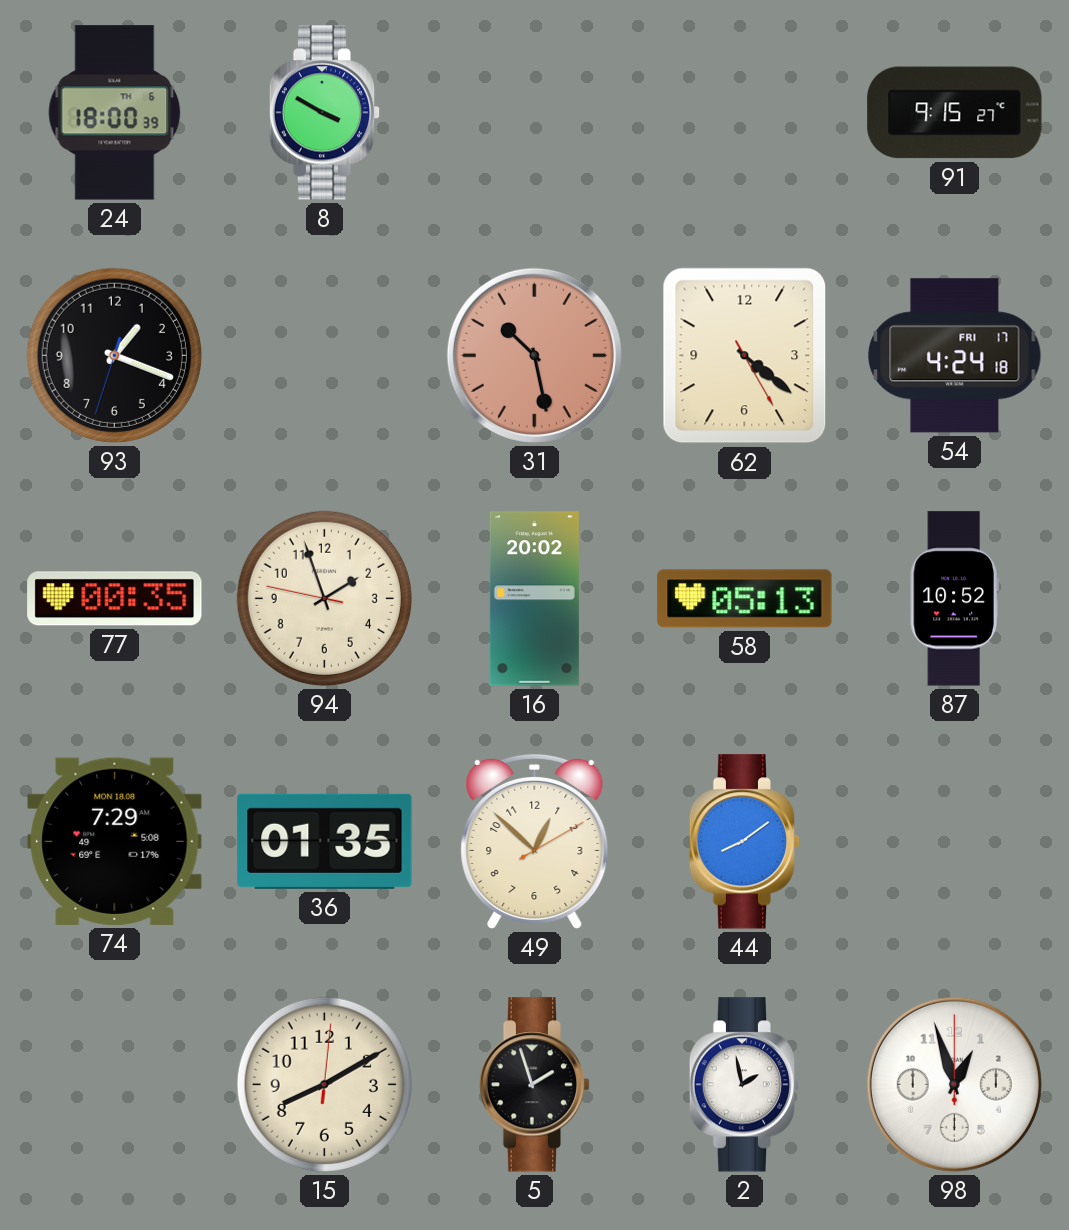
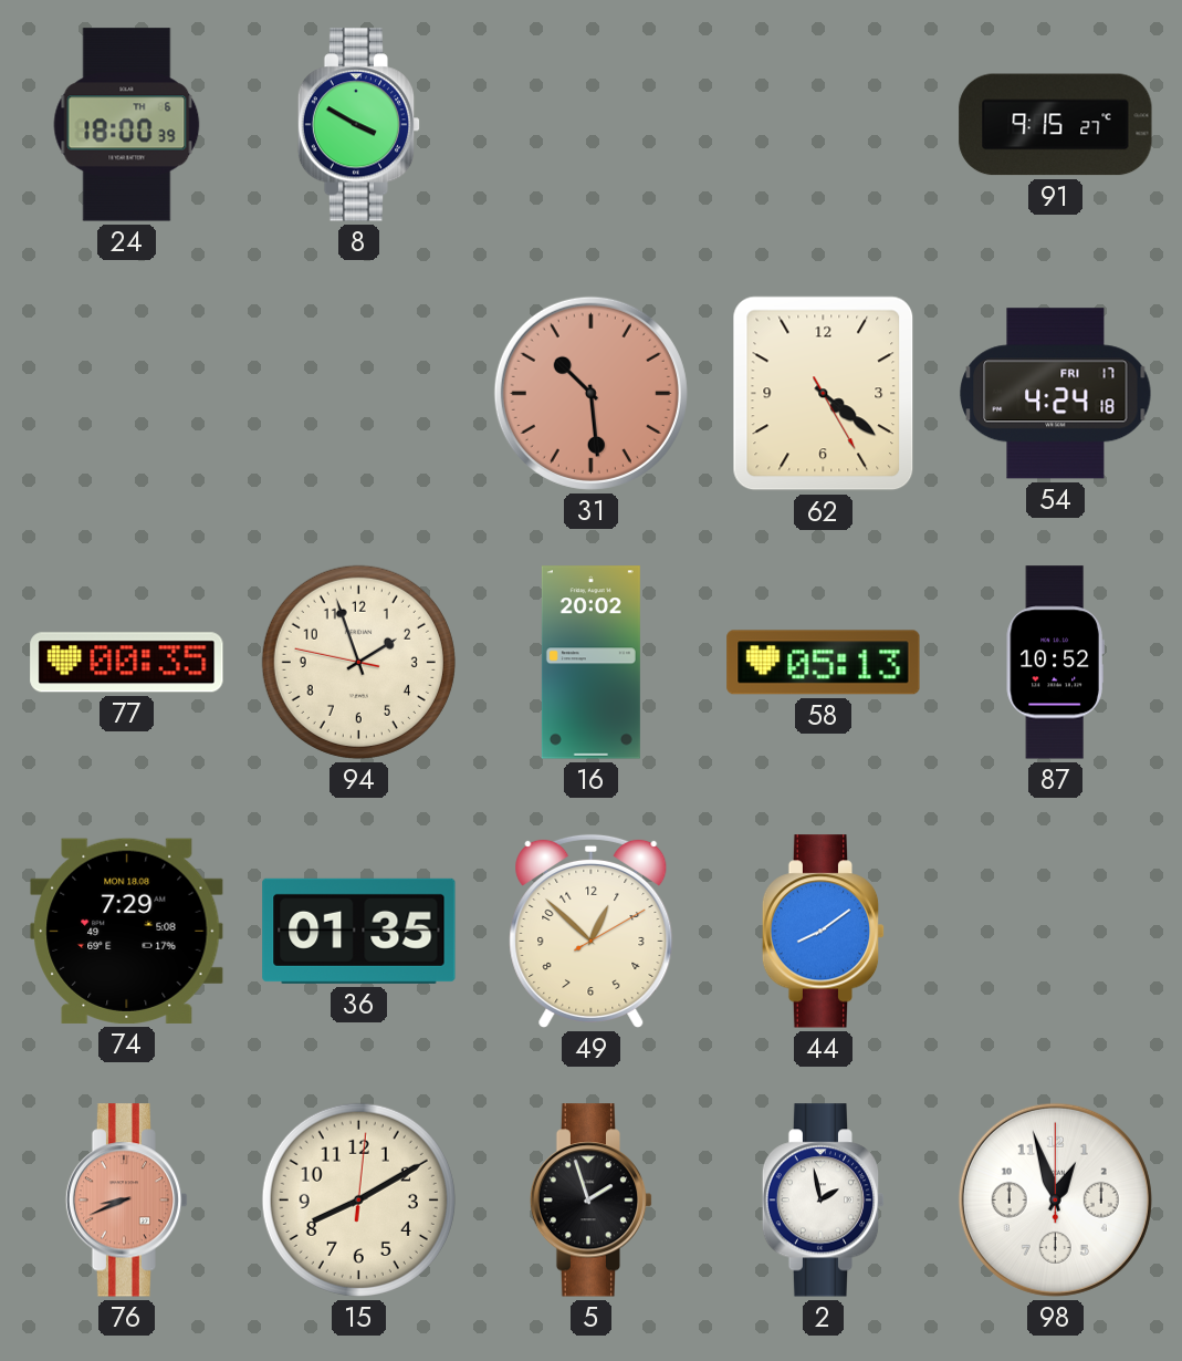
93: 1:18 -> none
31: 10:28 -> 10:29
76: none -> 8:41
